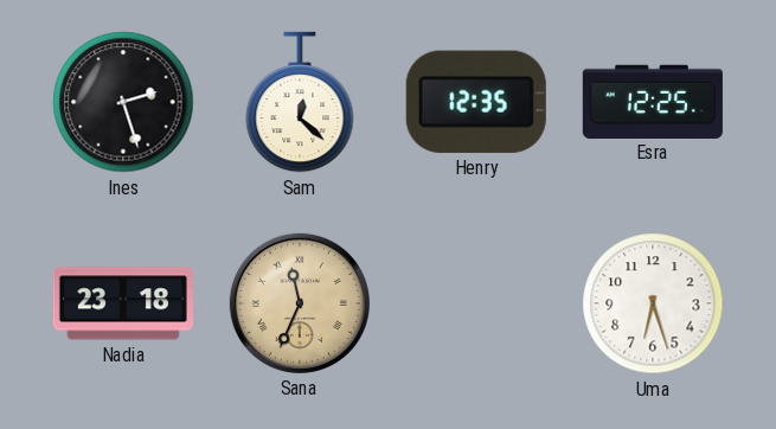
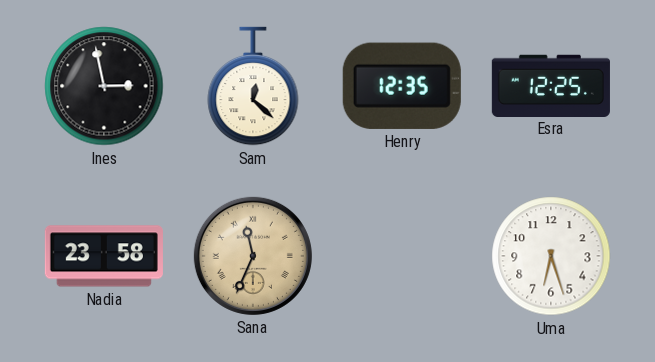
Ines: 2:27 -> 2:58
Nadia: 23:18 -> 23:58
